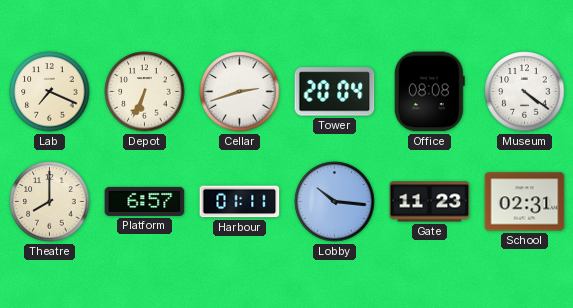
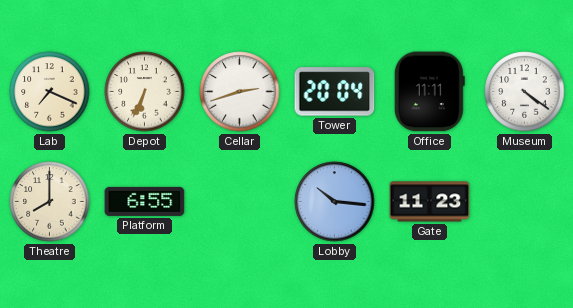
Office: 08:08 -> 11:11
Platform: 6:57 -> 6:55
Harbour: 01:11 -> none
School: 02:31 -> none
